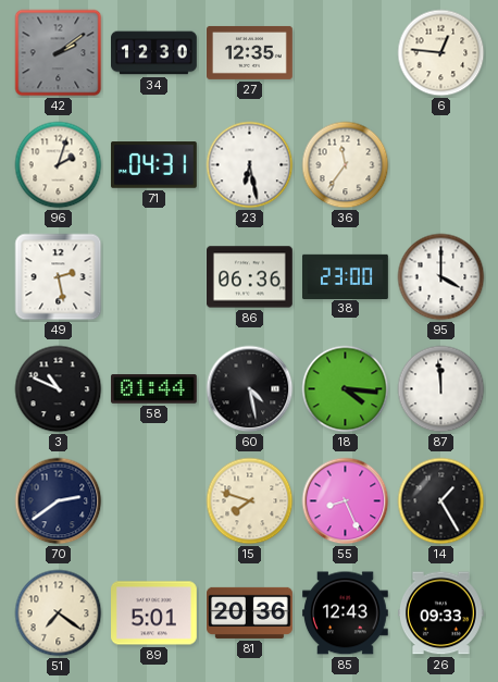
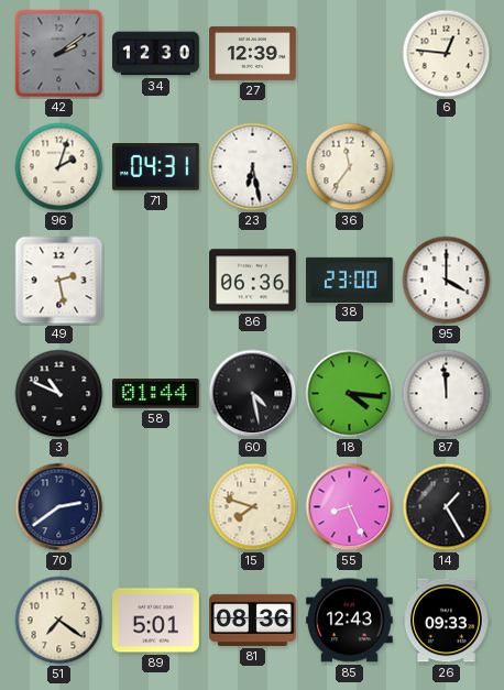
27: 12:35 -> 12:39
81: 20:36 -> 08:36
